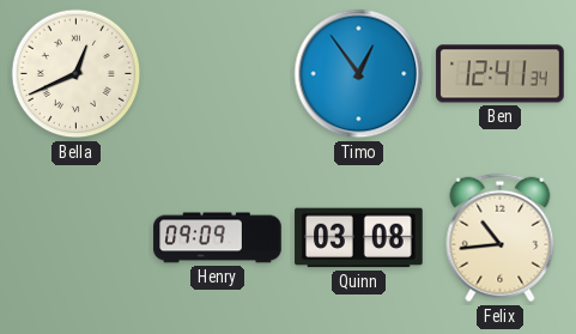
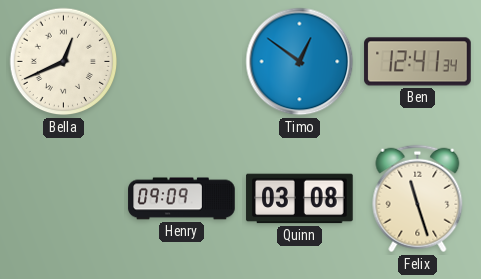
Timo: 12:54 -> 12:51
Felix: 10:44 -> 11:27
